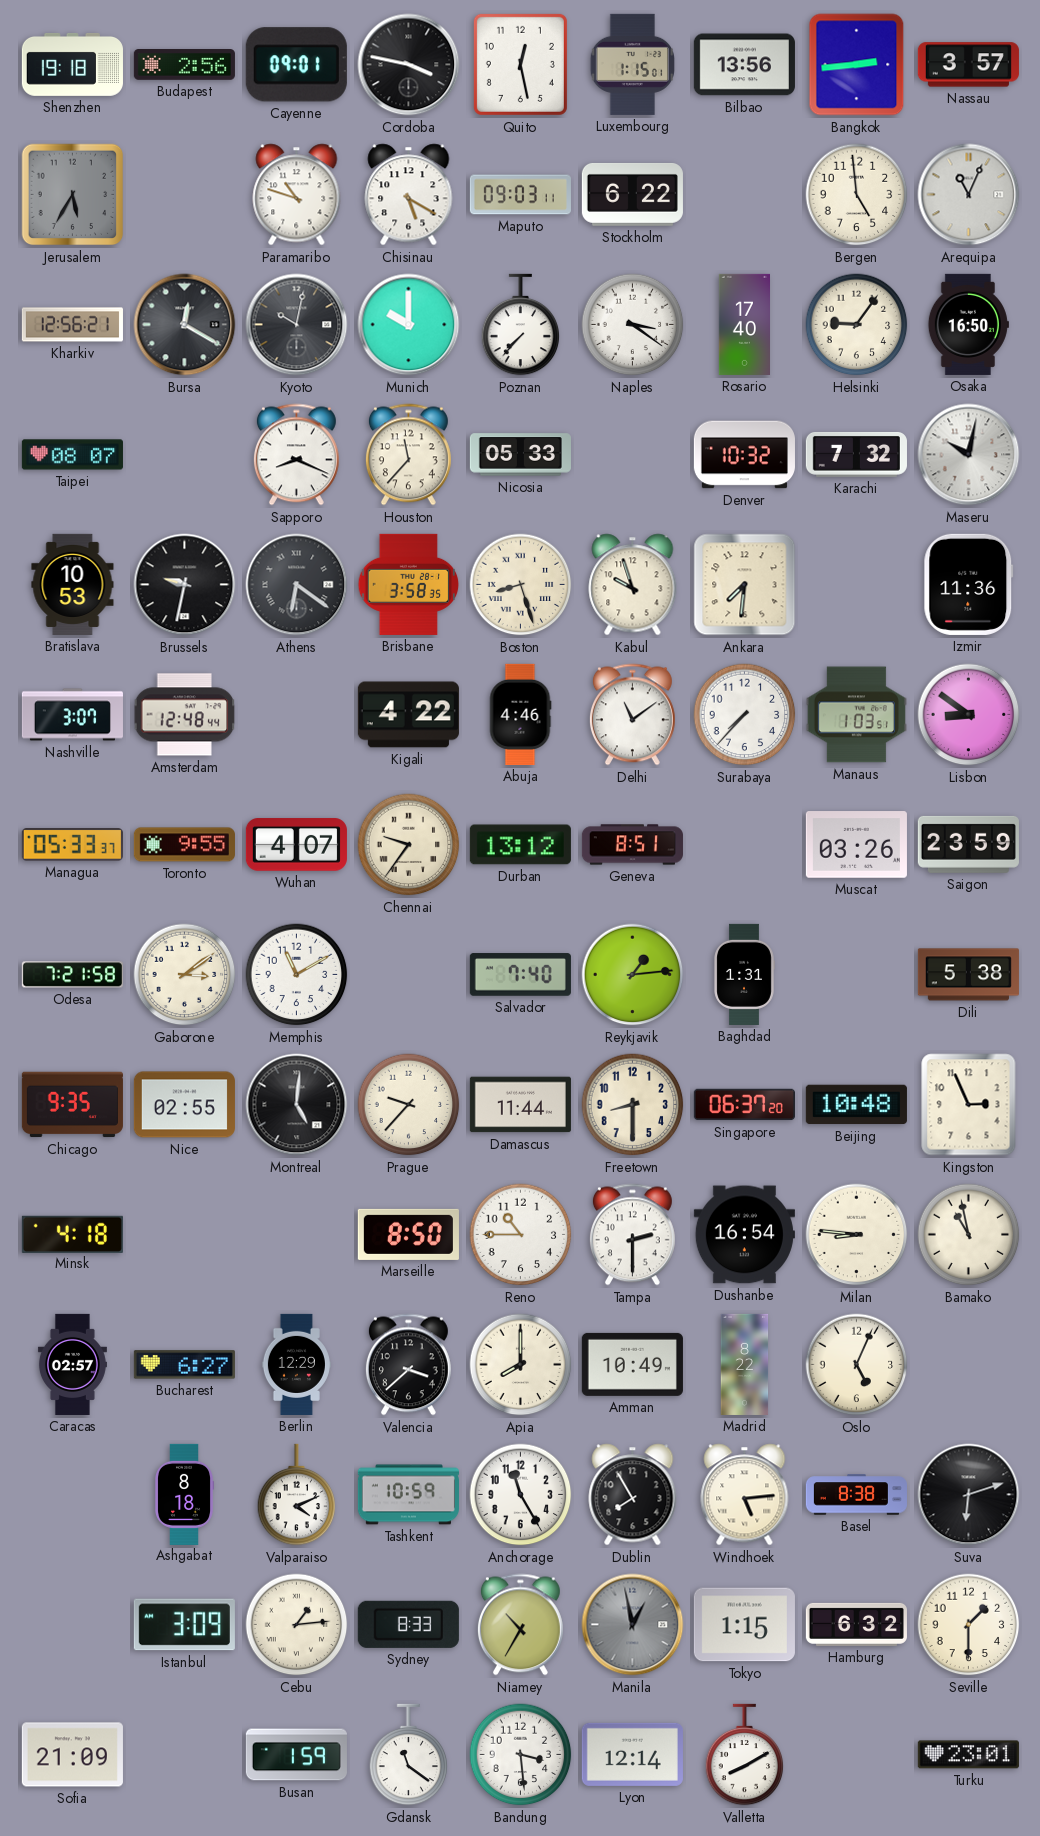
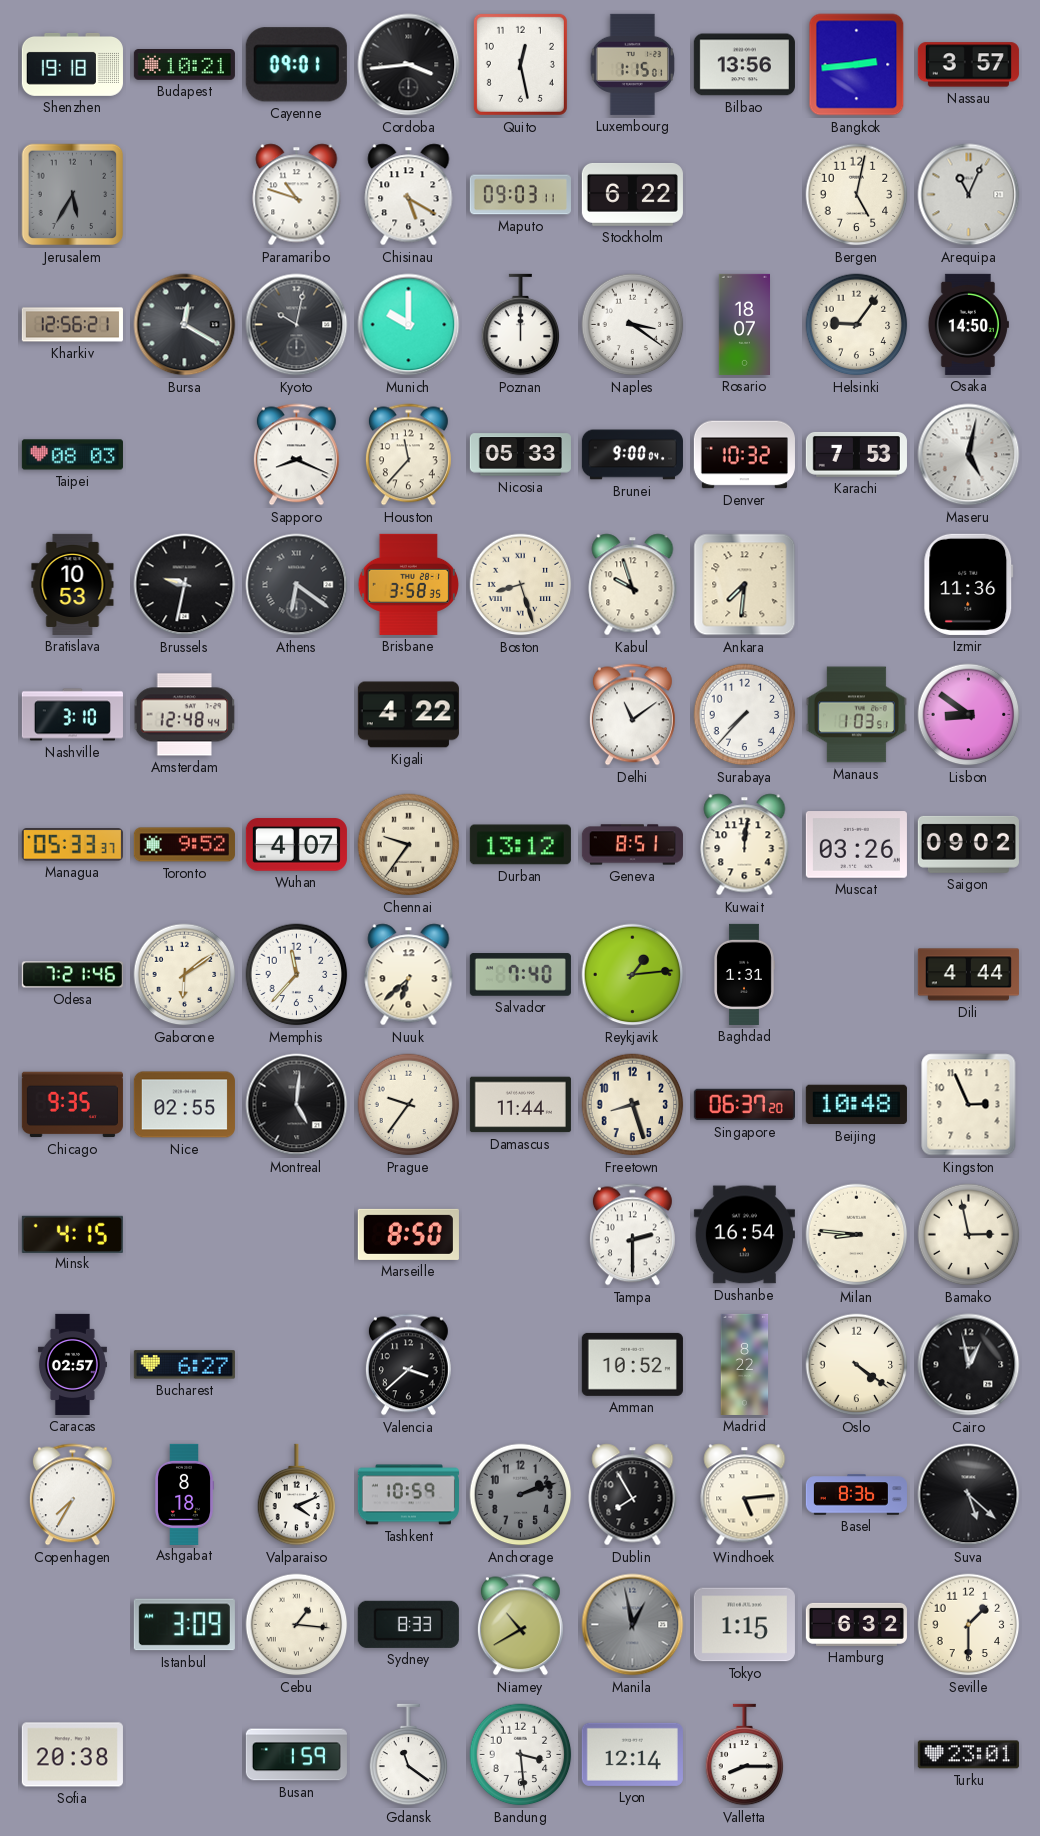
Budapest: 2:56 -> 10:21
Cordoba: 3:47 -> 3:44
Bergen: 4:59 -> 5:02
Poznan: 7:37 -> 12:00
Rosario: 17:40 -> 18:07
Osaka: 16:50 -> 14:50
Taipei: 08:07 -> 08:03
Brunei: none -> 9:00
Karachi: 7:32 -> 7:53
Maseru: 10:02 -> 5:02
Nashville: 3:07 -> 3:10
Abuja: 4:46 -> none
Toronto: 9:55 -> 9:52
Kuwait: none -> 12:01
Saigon: 23:59 -> 09:02
Odesa: 7:21:58 -> 7:21:46
Gaborone: 3:09 -> 6:09
Memphis: 11:10 -> 11:37
Nuuk: none -> 6:38
Dili: 5:38 -> 4:44
Prague: 9:37 -> 9:36
Freetown: 8:30 -> 8:27
Minsk: 4:18 -> 4:15
Reno: 10:45 -> none
Bamako: 10:58 -> 2:58
Berlin: 12:29 -> none
Apia: 8:00 -> none
Amman: 10:49 -> 10:52
Oslo: 5:04 -> 4:21
Cairo: none -> 12:58
Copenhagen: none -> 7:35
Anchorage: 11:25 -> 2:12
Anchorage dial: white -> grey
Basel: 8:38 -> 8:36
Suva: 6:12 -> 5:22
Cebu: 1:14 -> 1:16
Niamey: 10:35 -> 10:40
Sofia: 21:09 -> 20:38
Valletta: 8:10 -> 8:15
